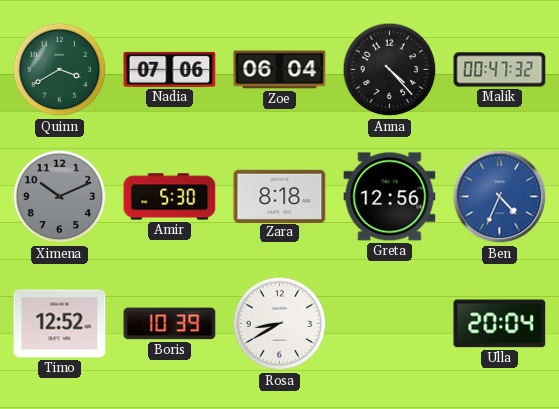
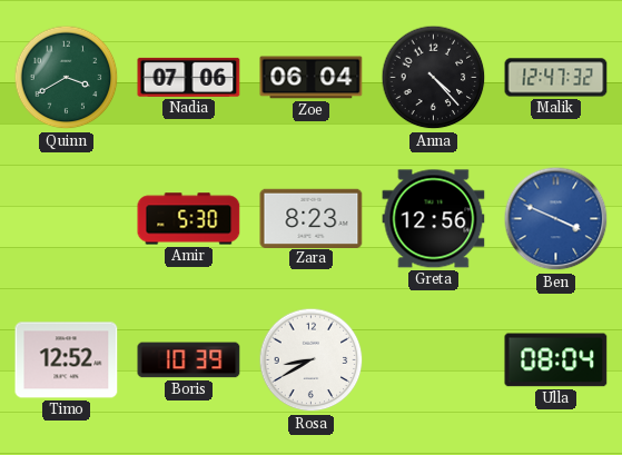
Malik: 00:47 -> 12:47
Ximena: 10:11 -> none
Zara: 8:18 -> 8:23
Ben: 4:34 -> 3:49
Ulla: 20:04 -> 08:04
